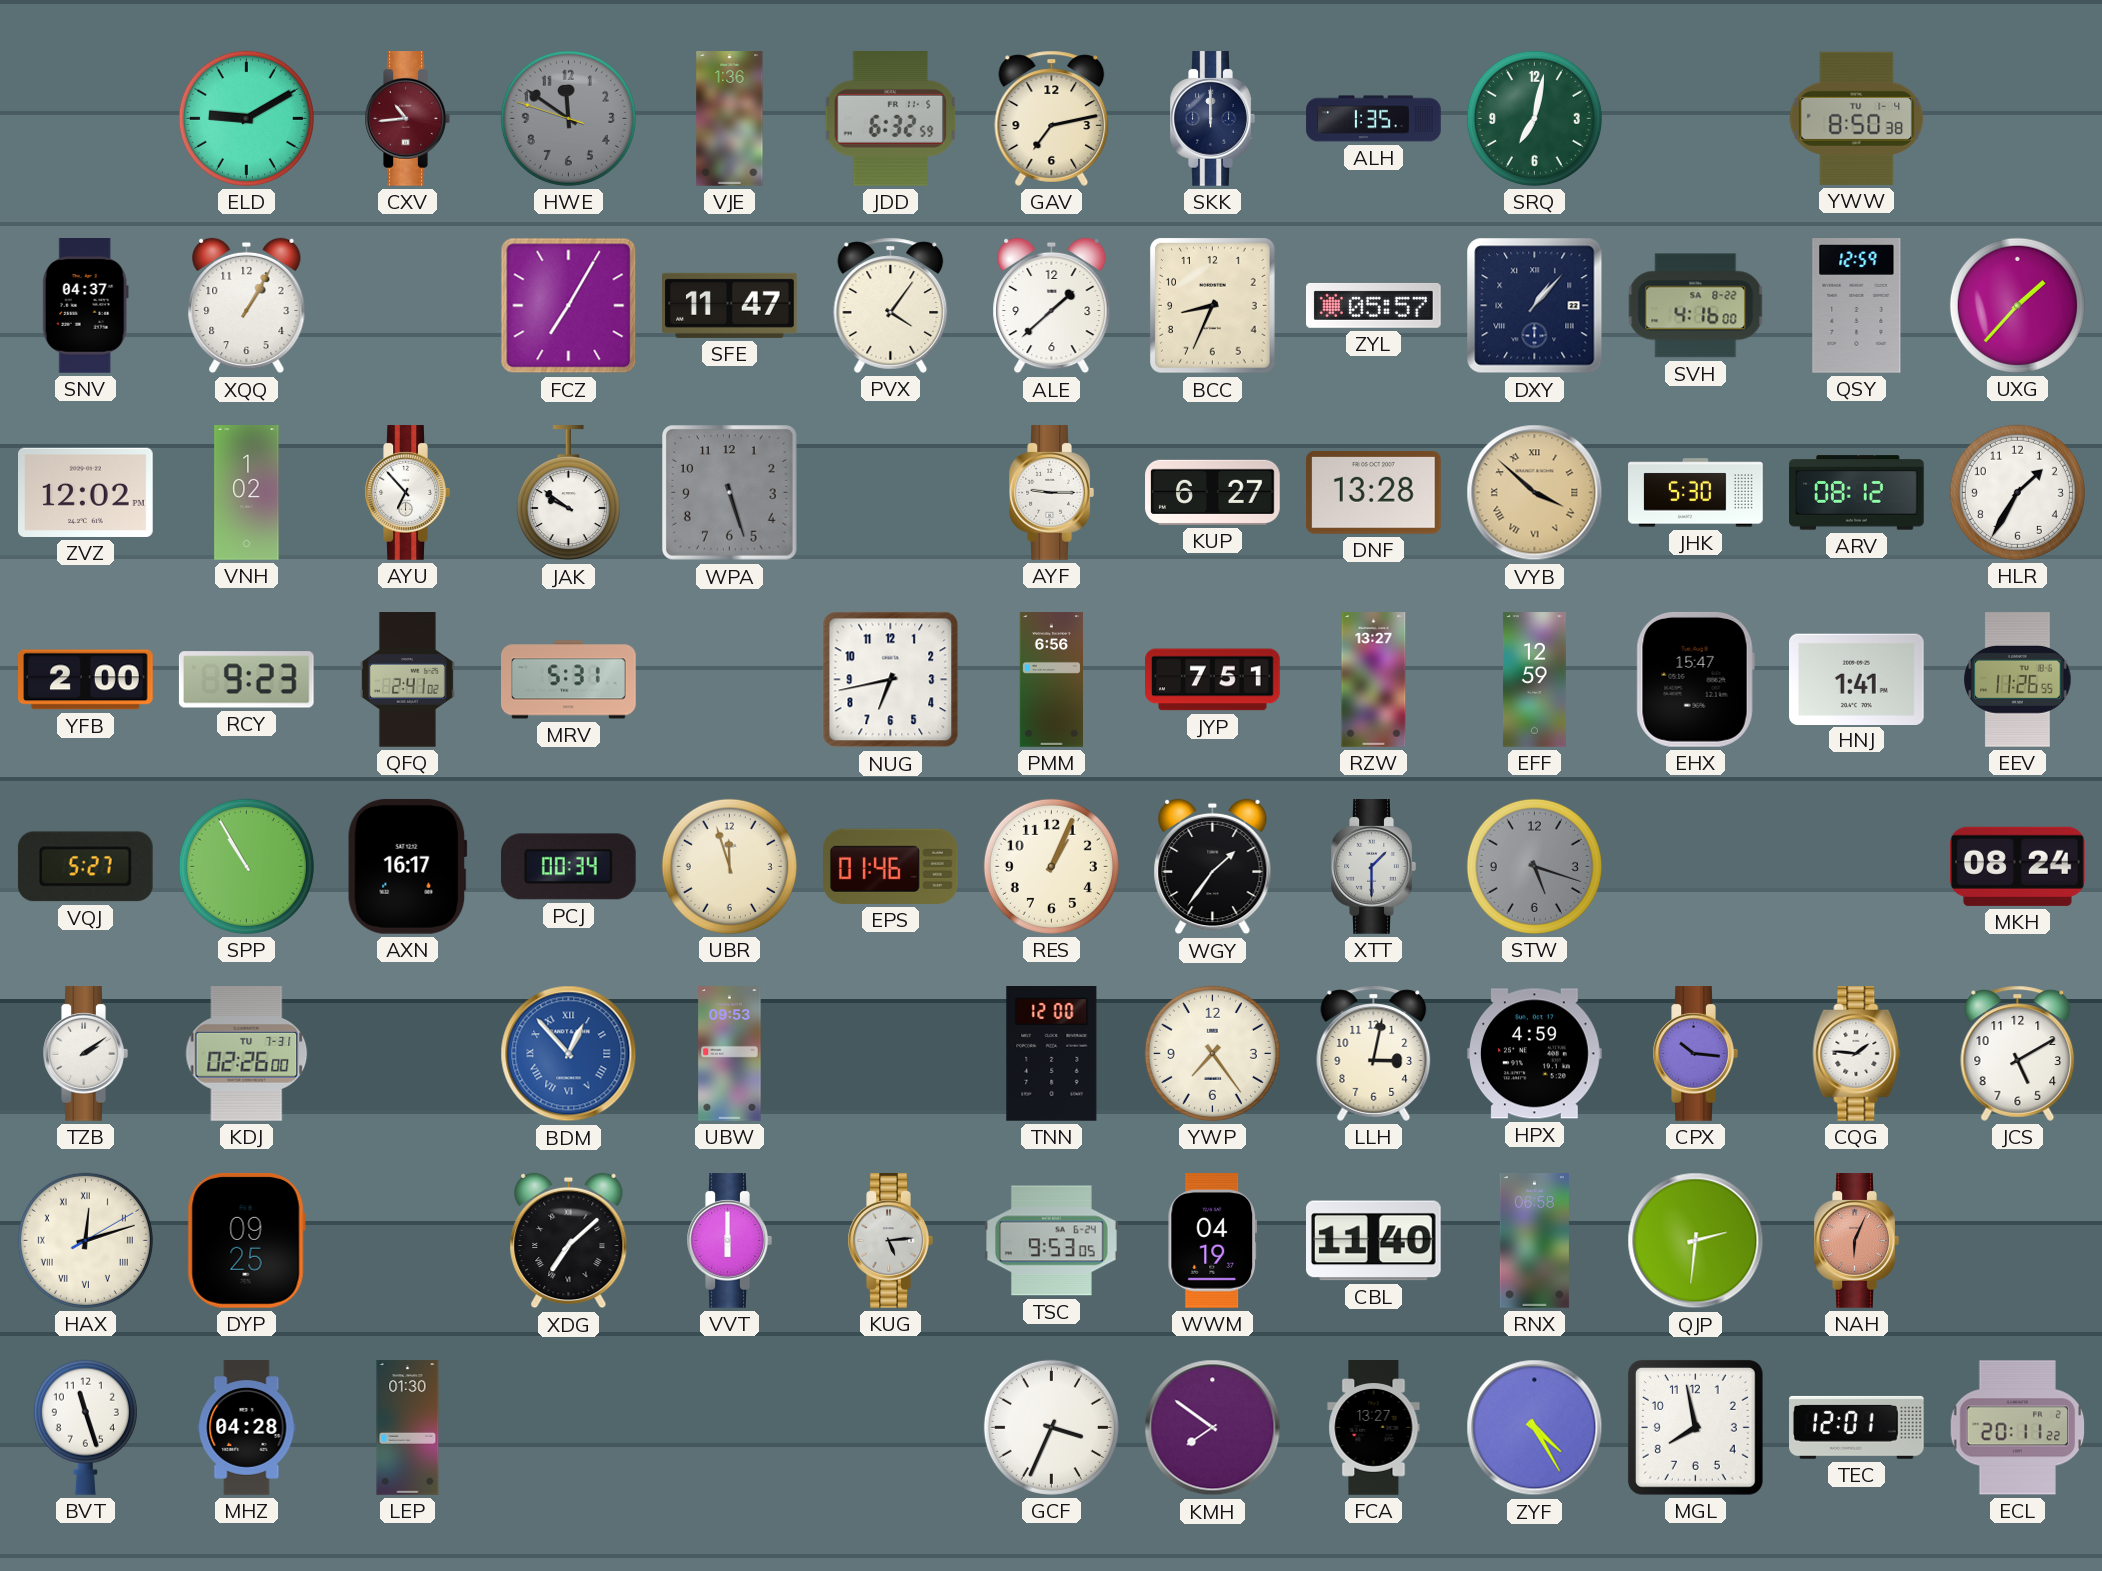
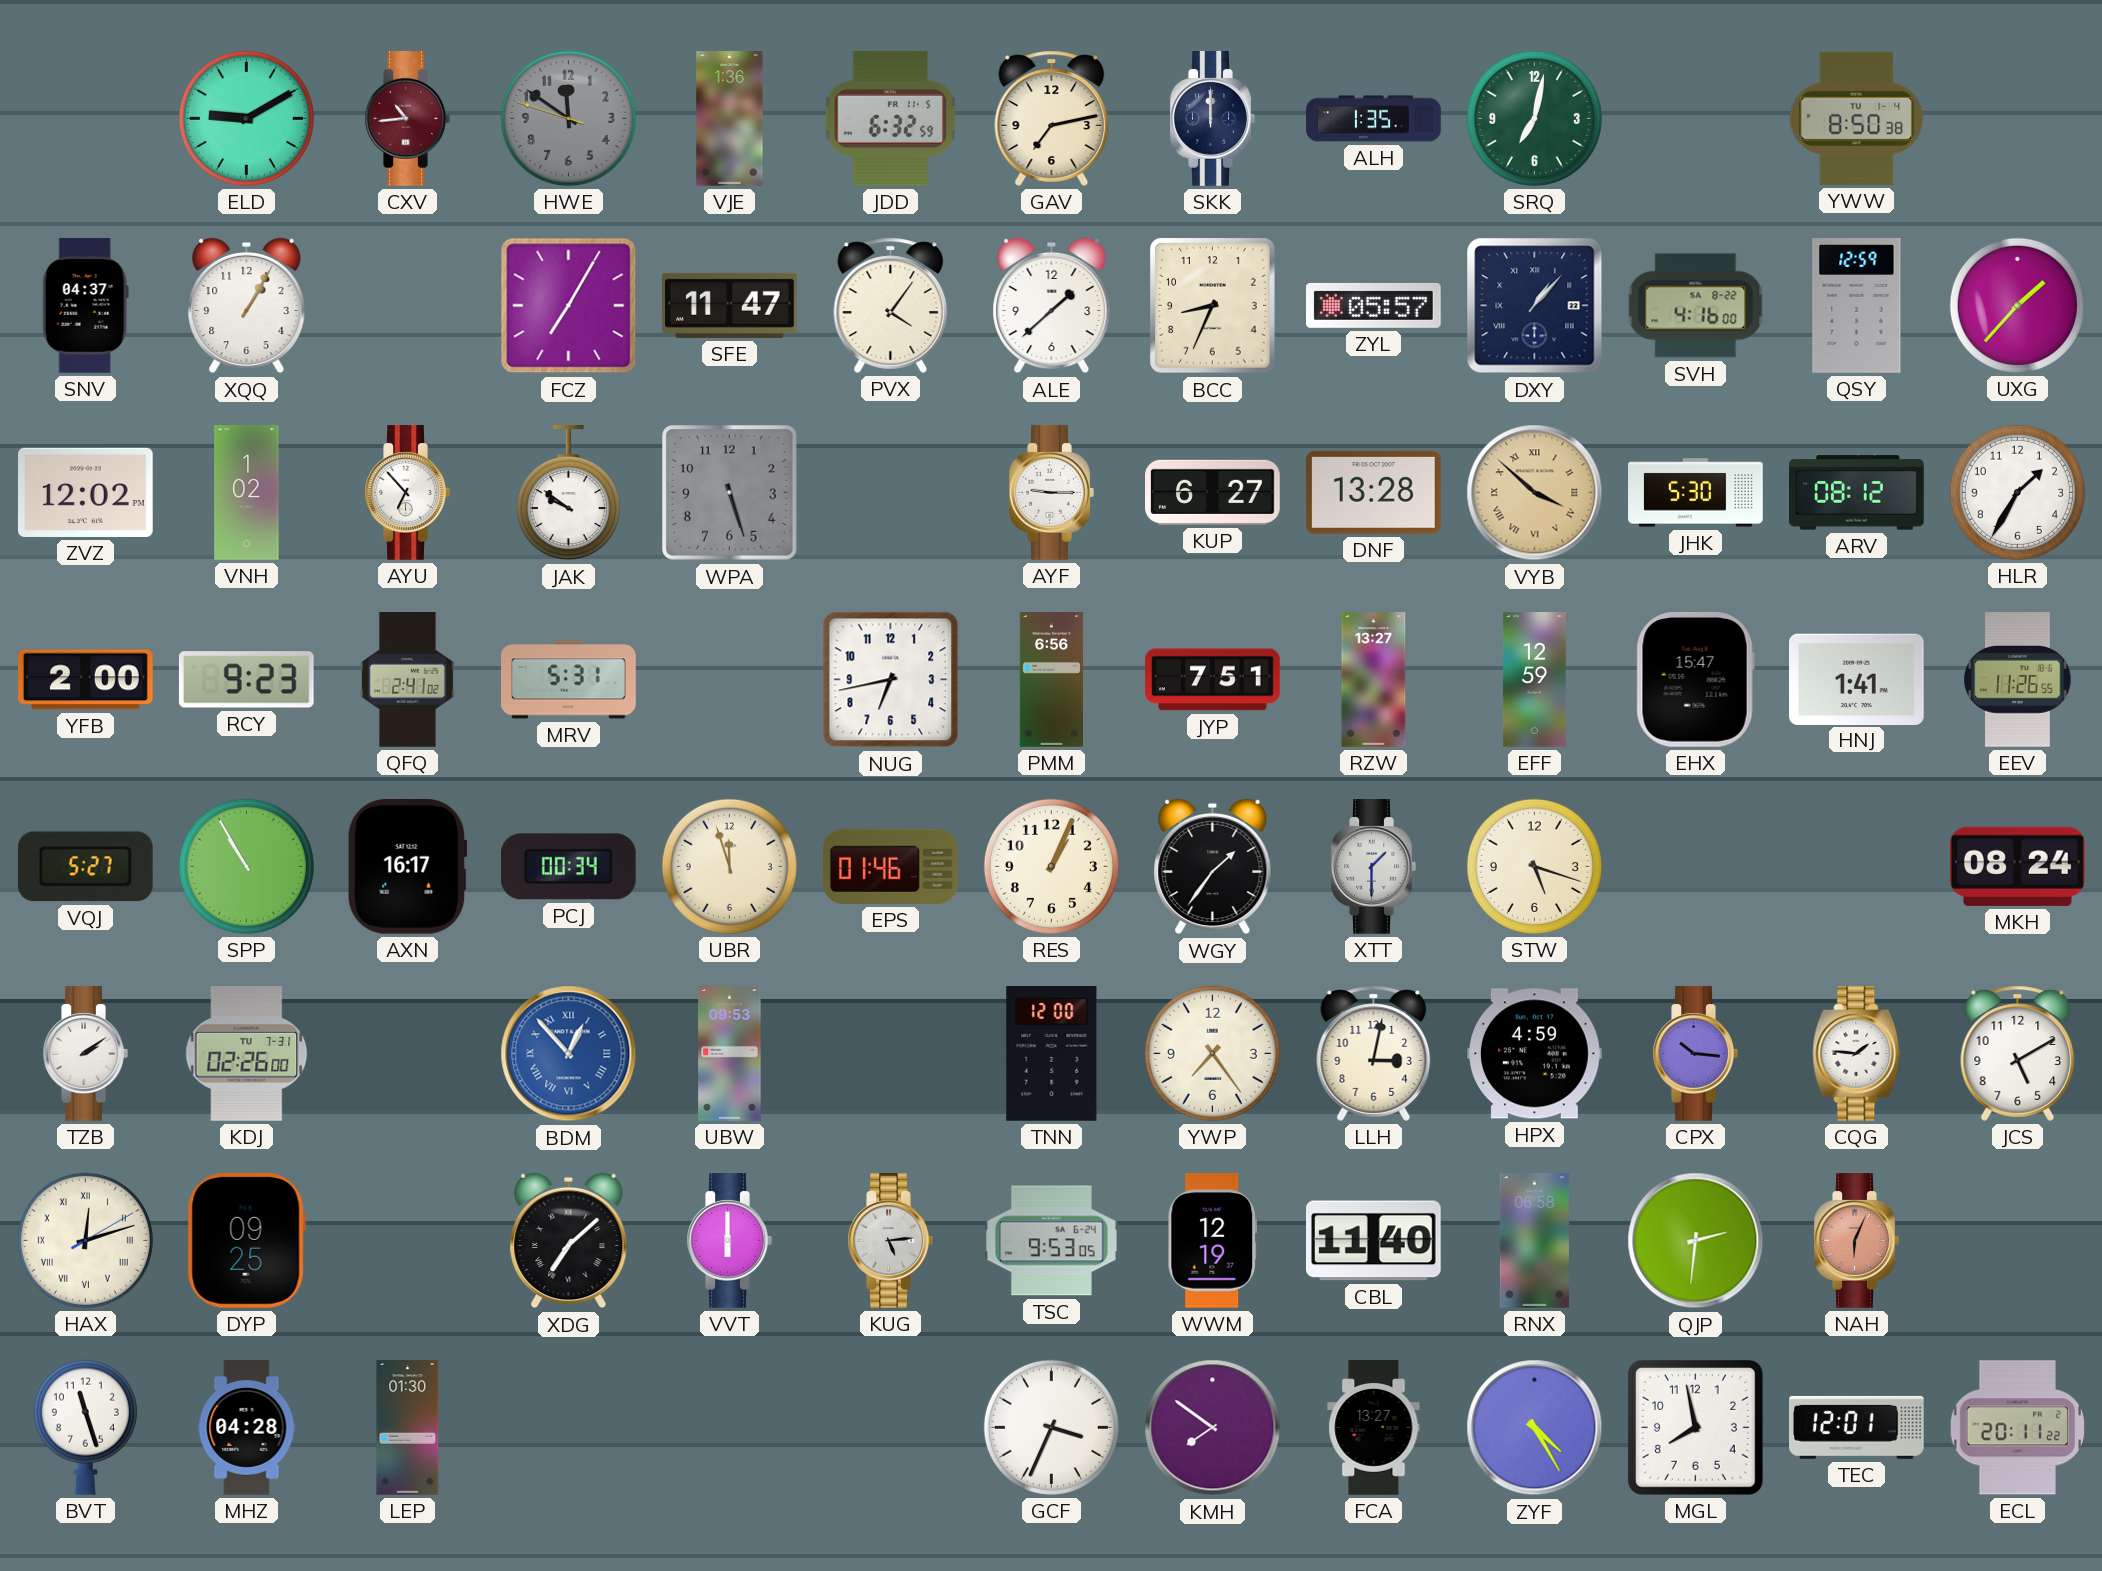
STW dial: grey -> cream
WWM: 04:19 -> 12:19
